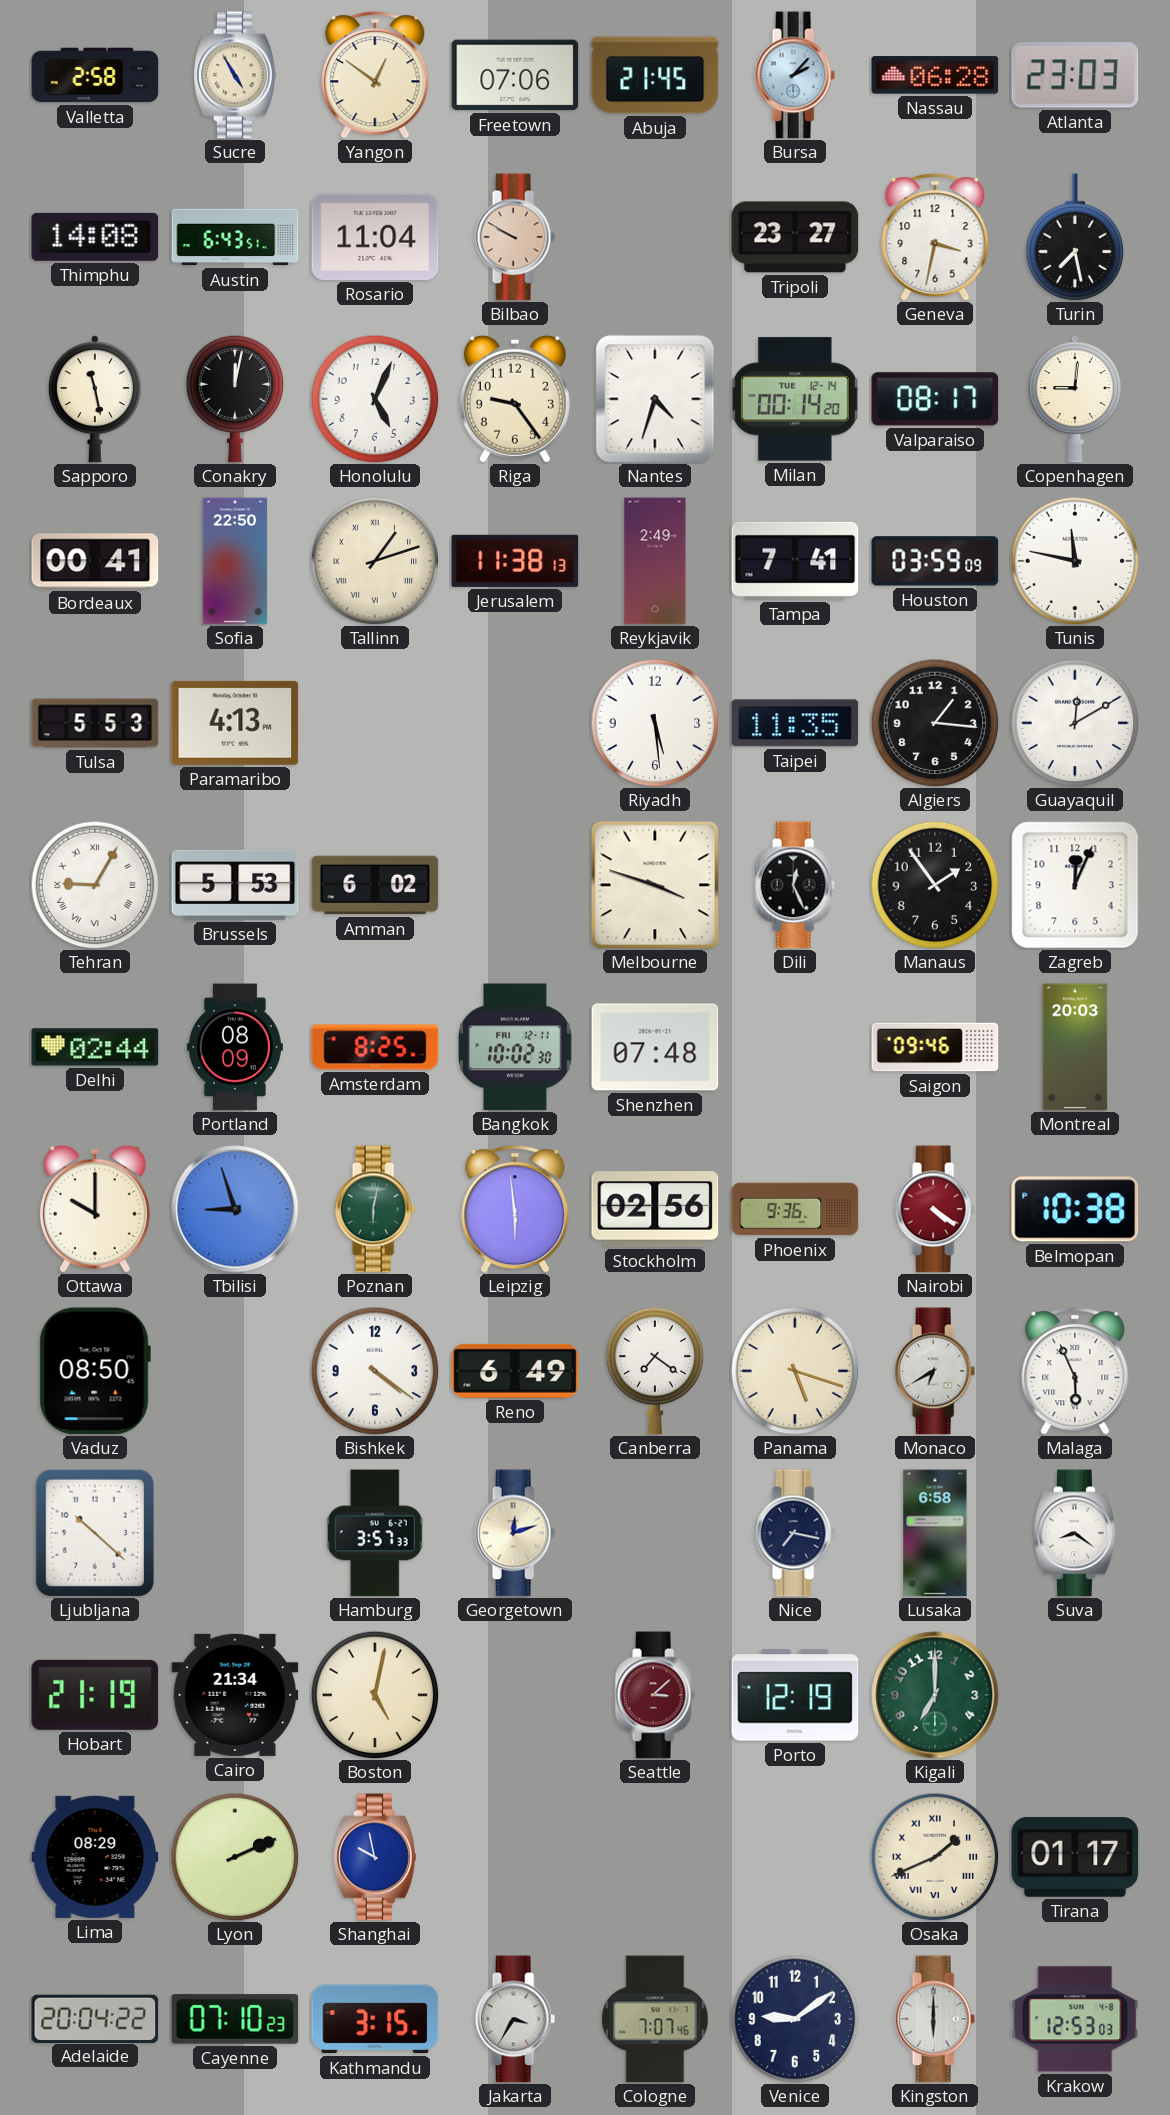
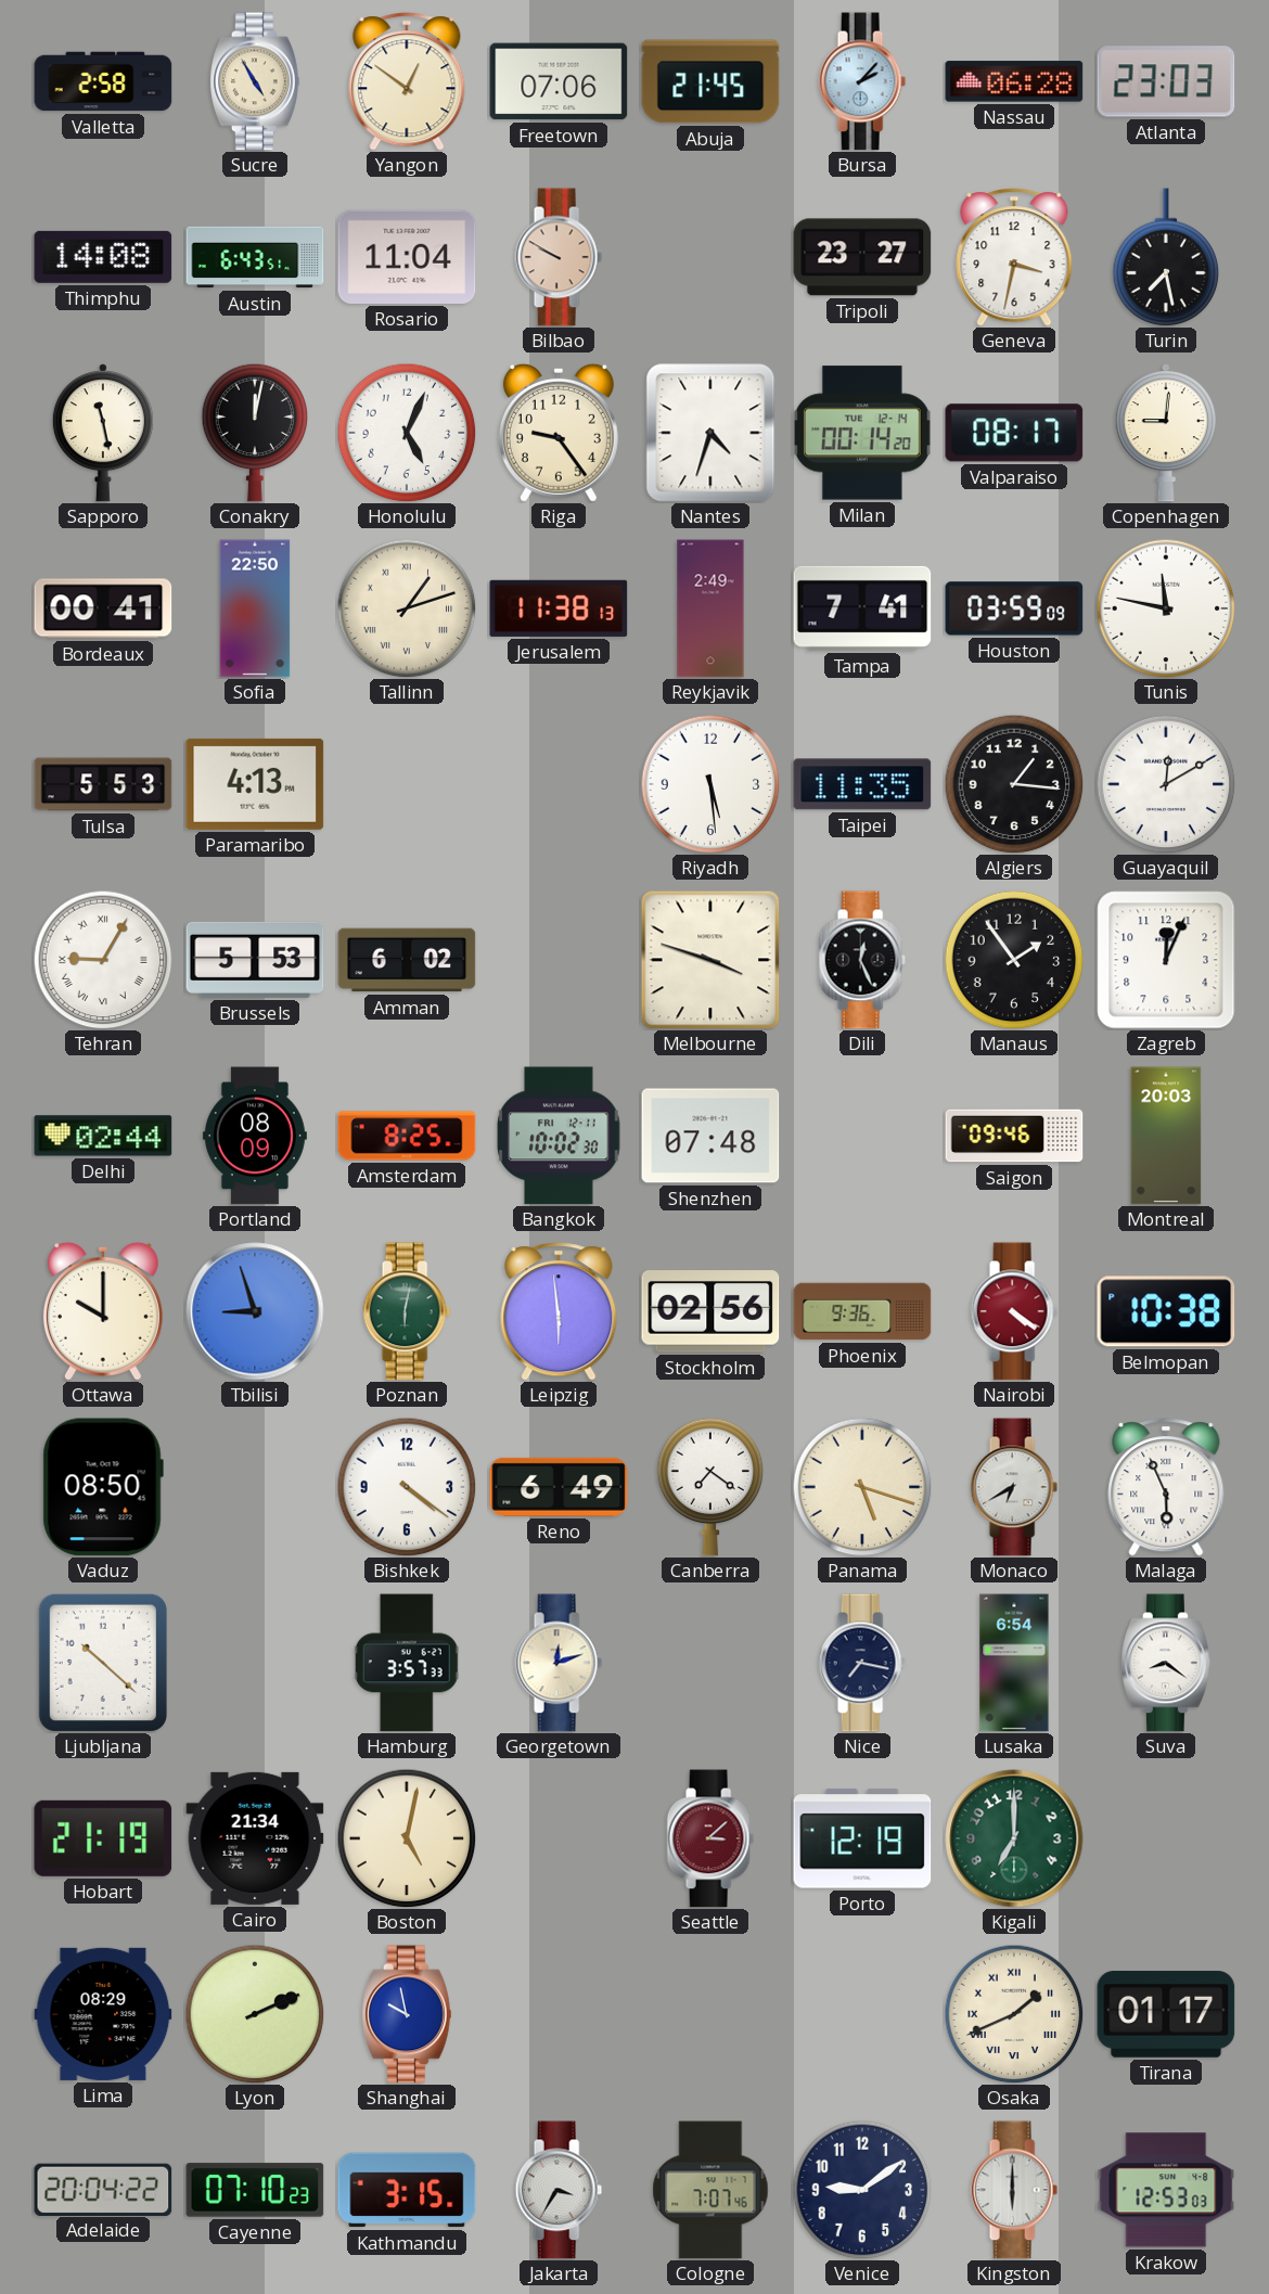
Lusaka: 6:58 -> 6:54
